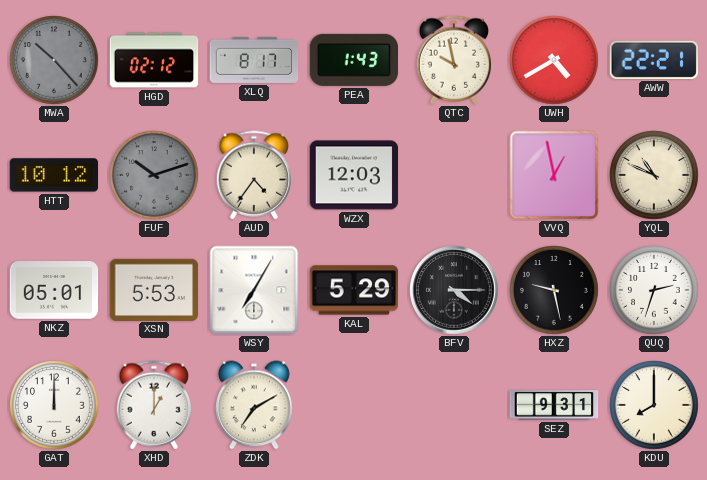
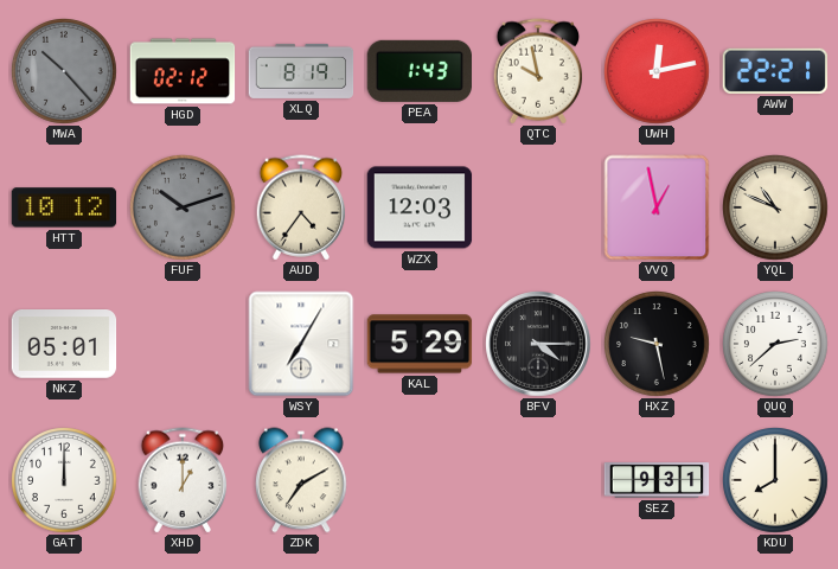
XLQ: 8:17 -> 8:19
UWH: 4:40 -> 12:13
XSN: 5:53 -> none
QUQ: 2:33 -> 2:38
